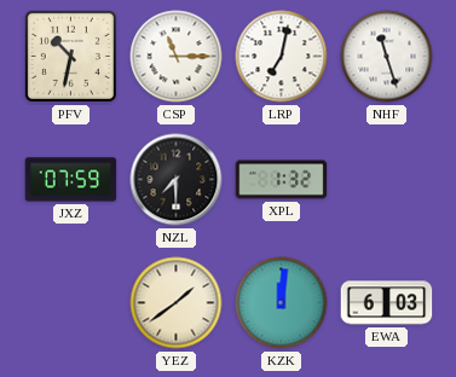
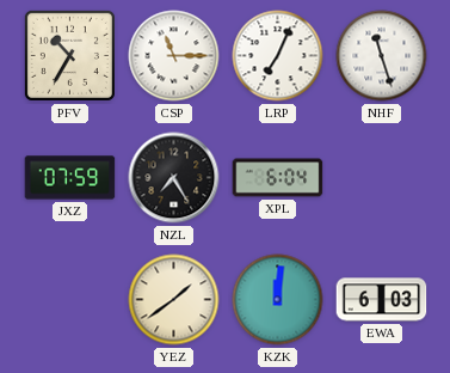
PFV: 10:32 -> 10:35
LRP: 7:02 -> 7:04
NZL: 7:30 -> 7:25
XPL: 1:32 -> 6:04
